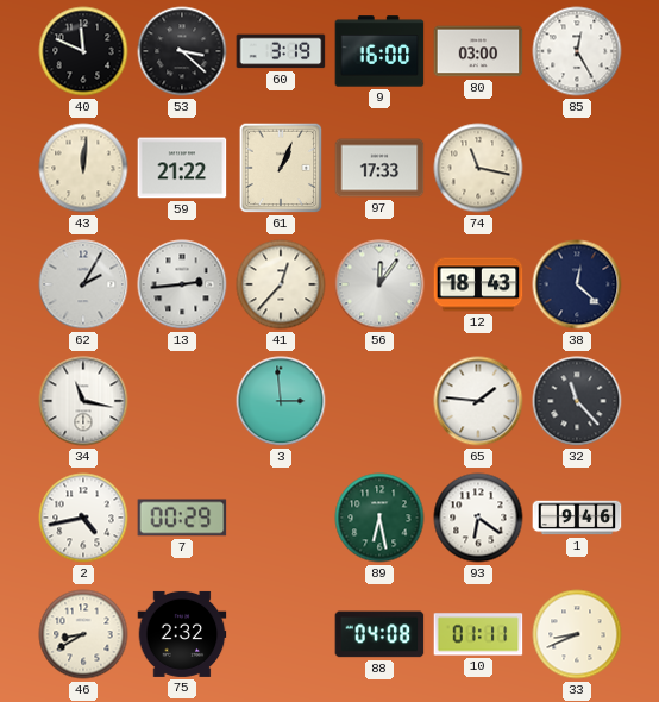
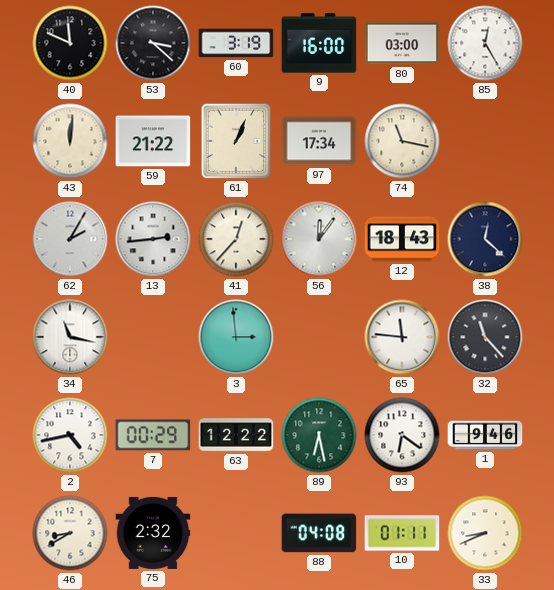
97: 17:33 -> 17:34
65: 1:46 -> 11:46
63: none -> 12:22
